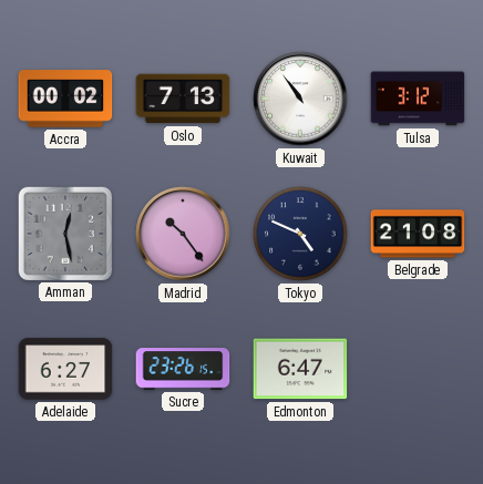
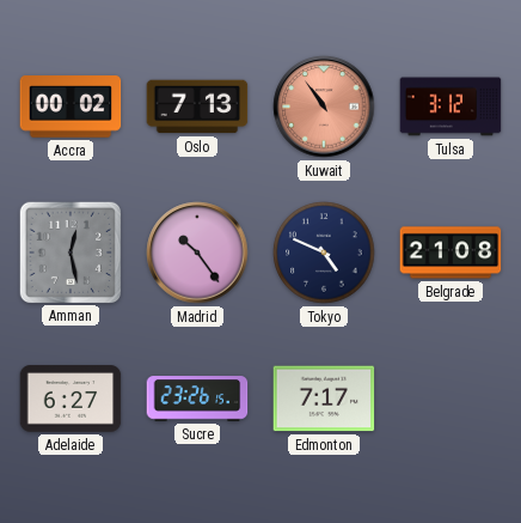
Kuwait dial: white -> salmon
Edmonton: 6:47 -> 7:17
